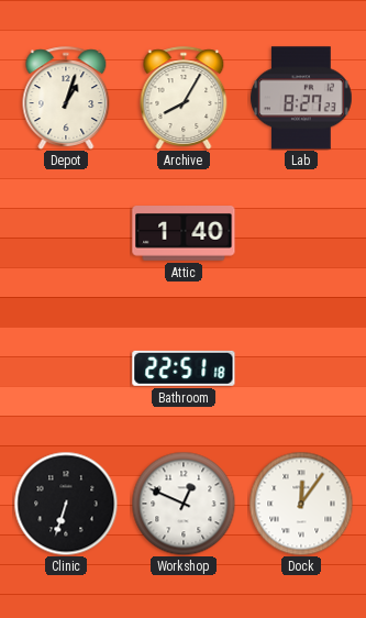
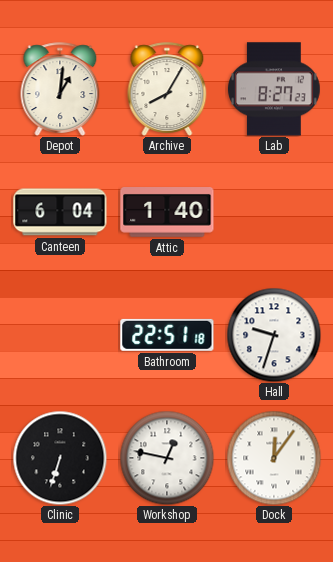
Depot: 1:03 -> 1:01
Canteen: none -> 6:04
Hall: none -> 9:33
Workshop: 12:49 -> 12:47
